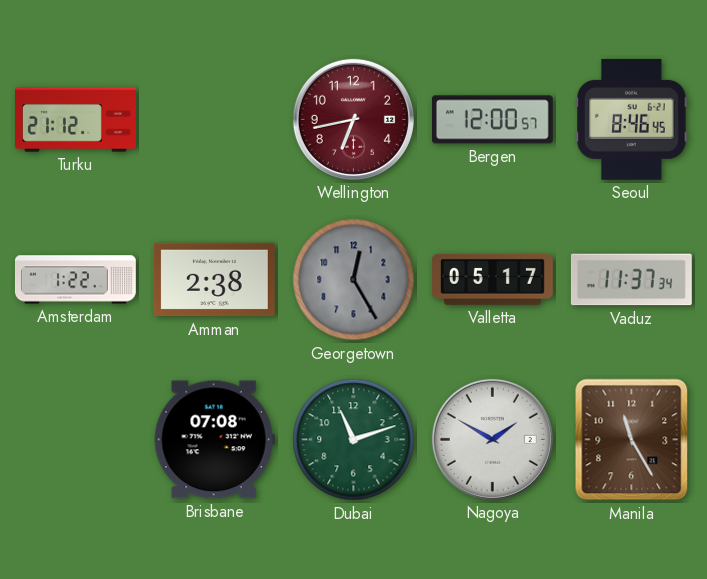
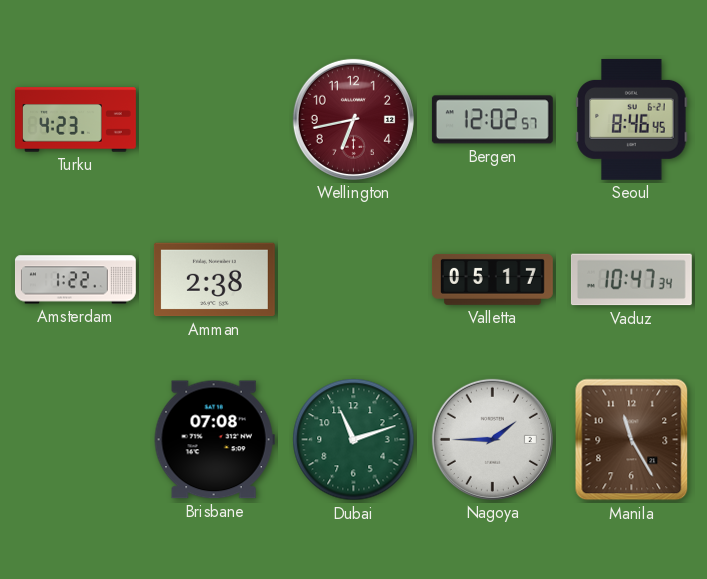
Turku: 21:12 -> 4:23
Bergen: 12:00 -> 12:02
Georgetown: 12:25 -> none
Vaduz: 11:37 -> 10:47
Nagoya: 1:50 -> 1:45
